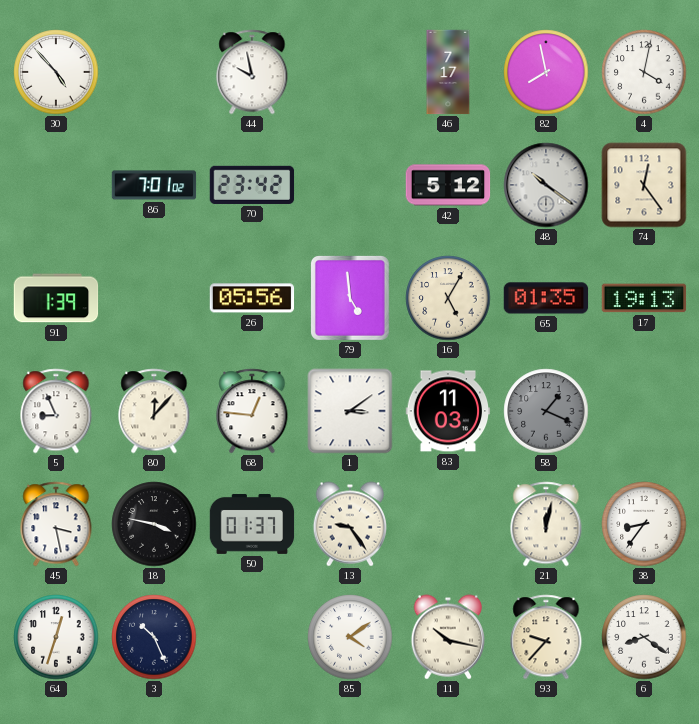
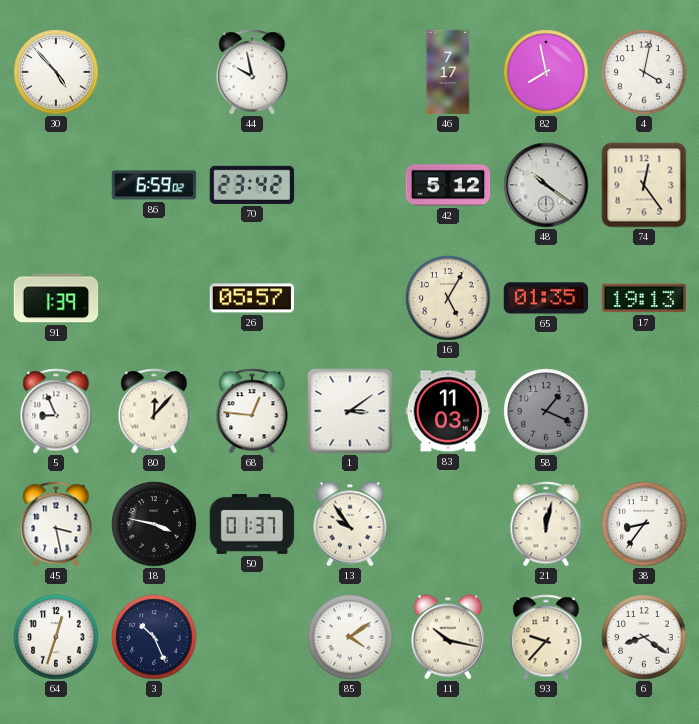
86: 7:01 -> 6:59
26: 05:56 -> 05:57
79: 4:59 -> none
13: 9:24 -> 9:54
